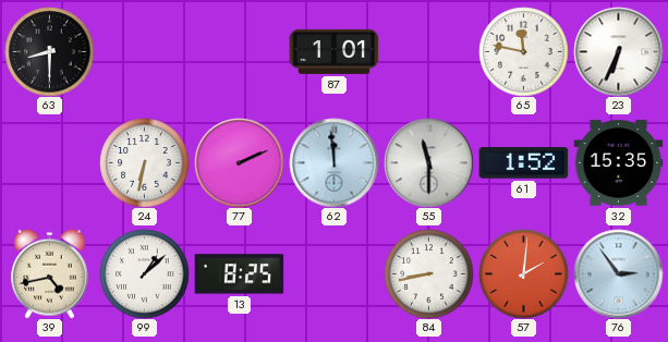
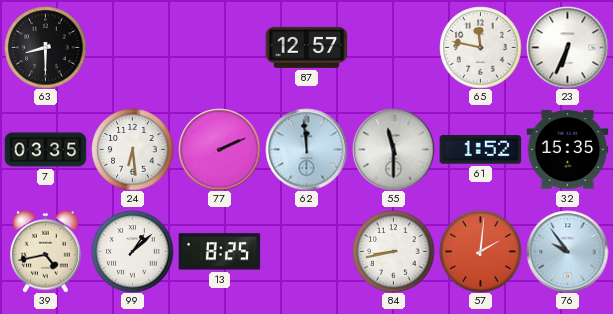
87: 1:01 -> 12:57
7: none -> 03:35
24: 6:32 -> 6:29
76: 2:54 -> 9:54
